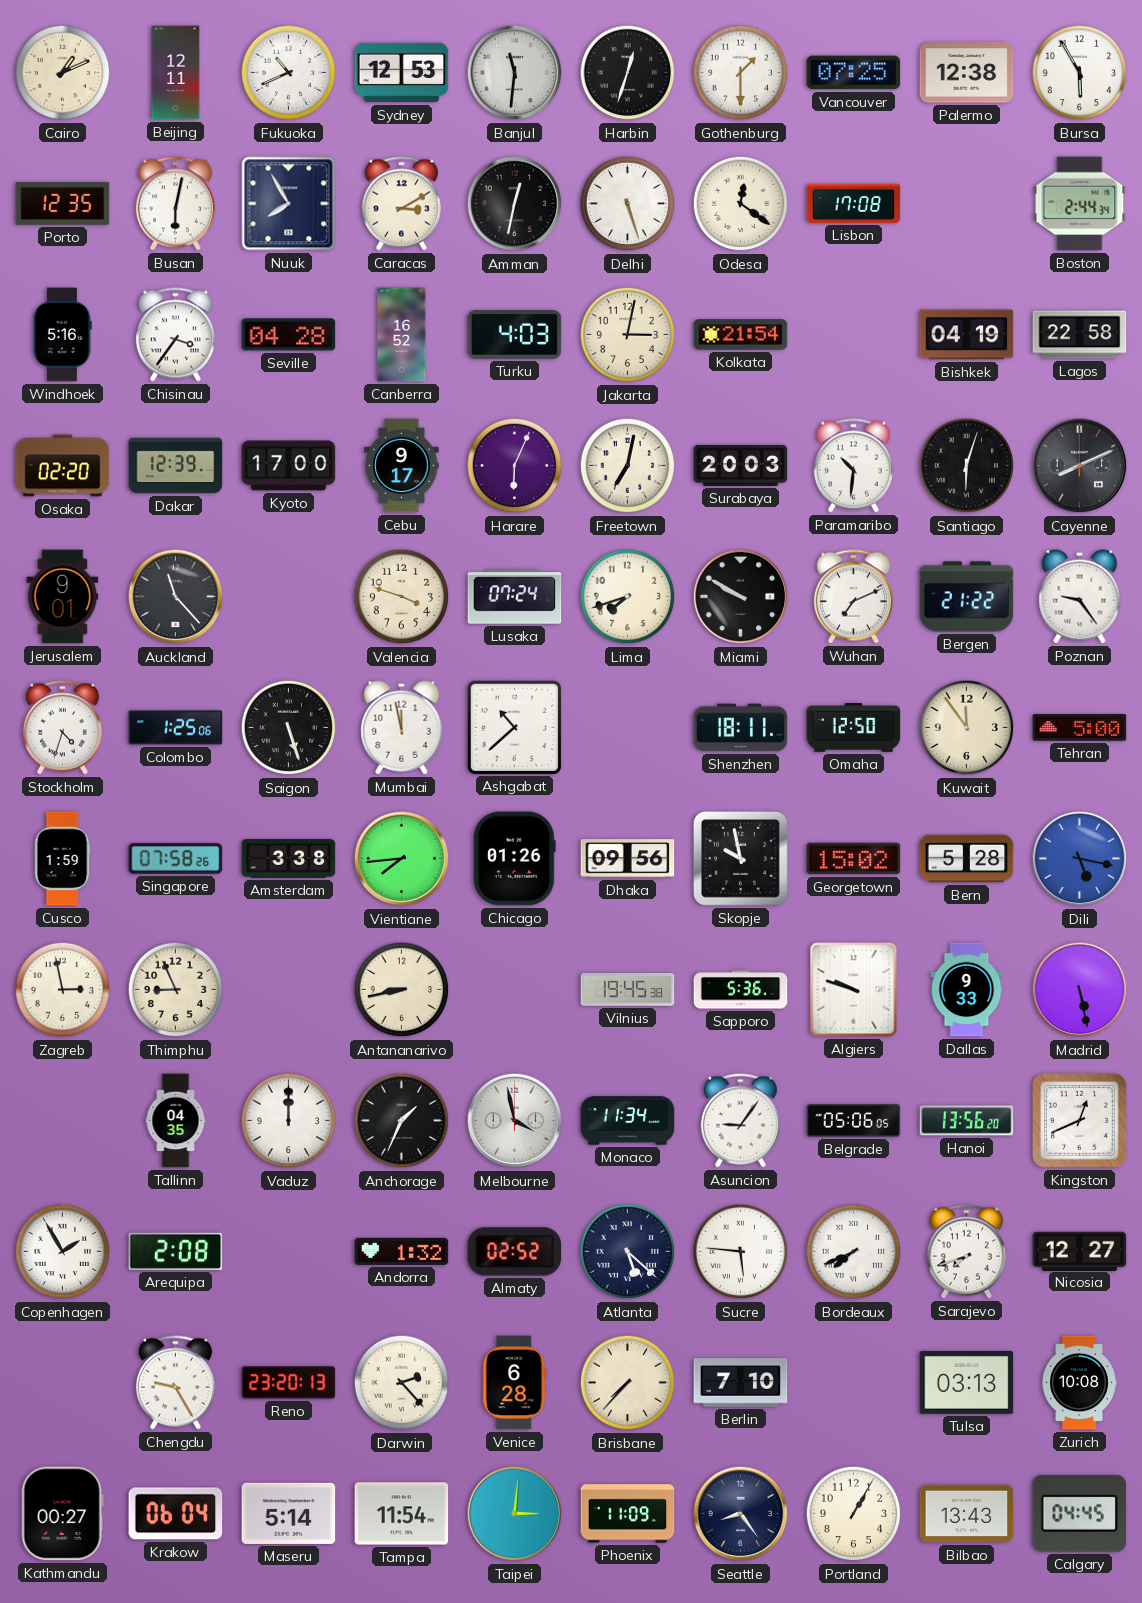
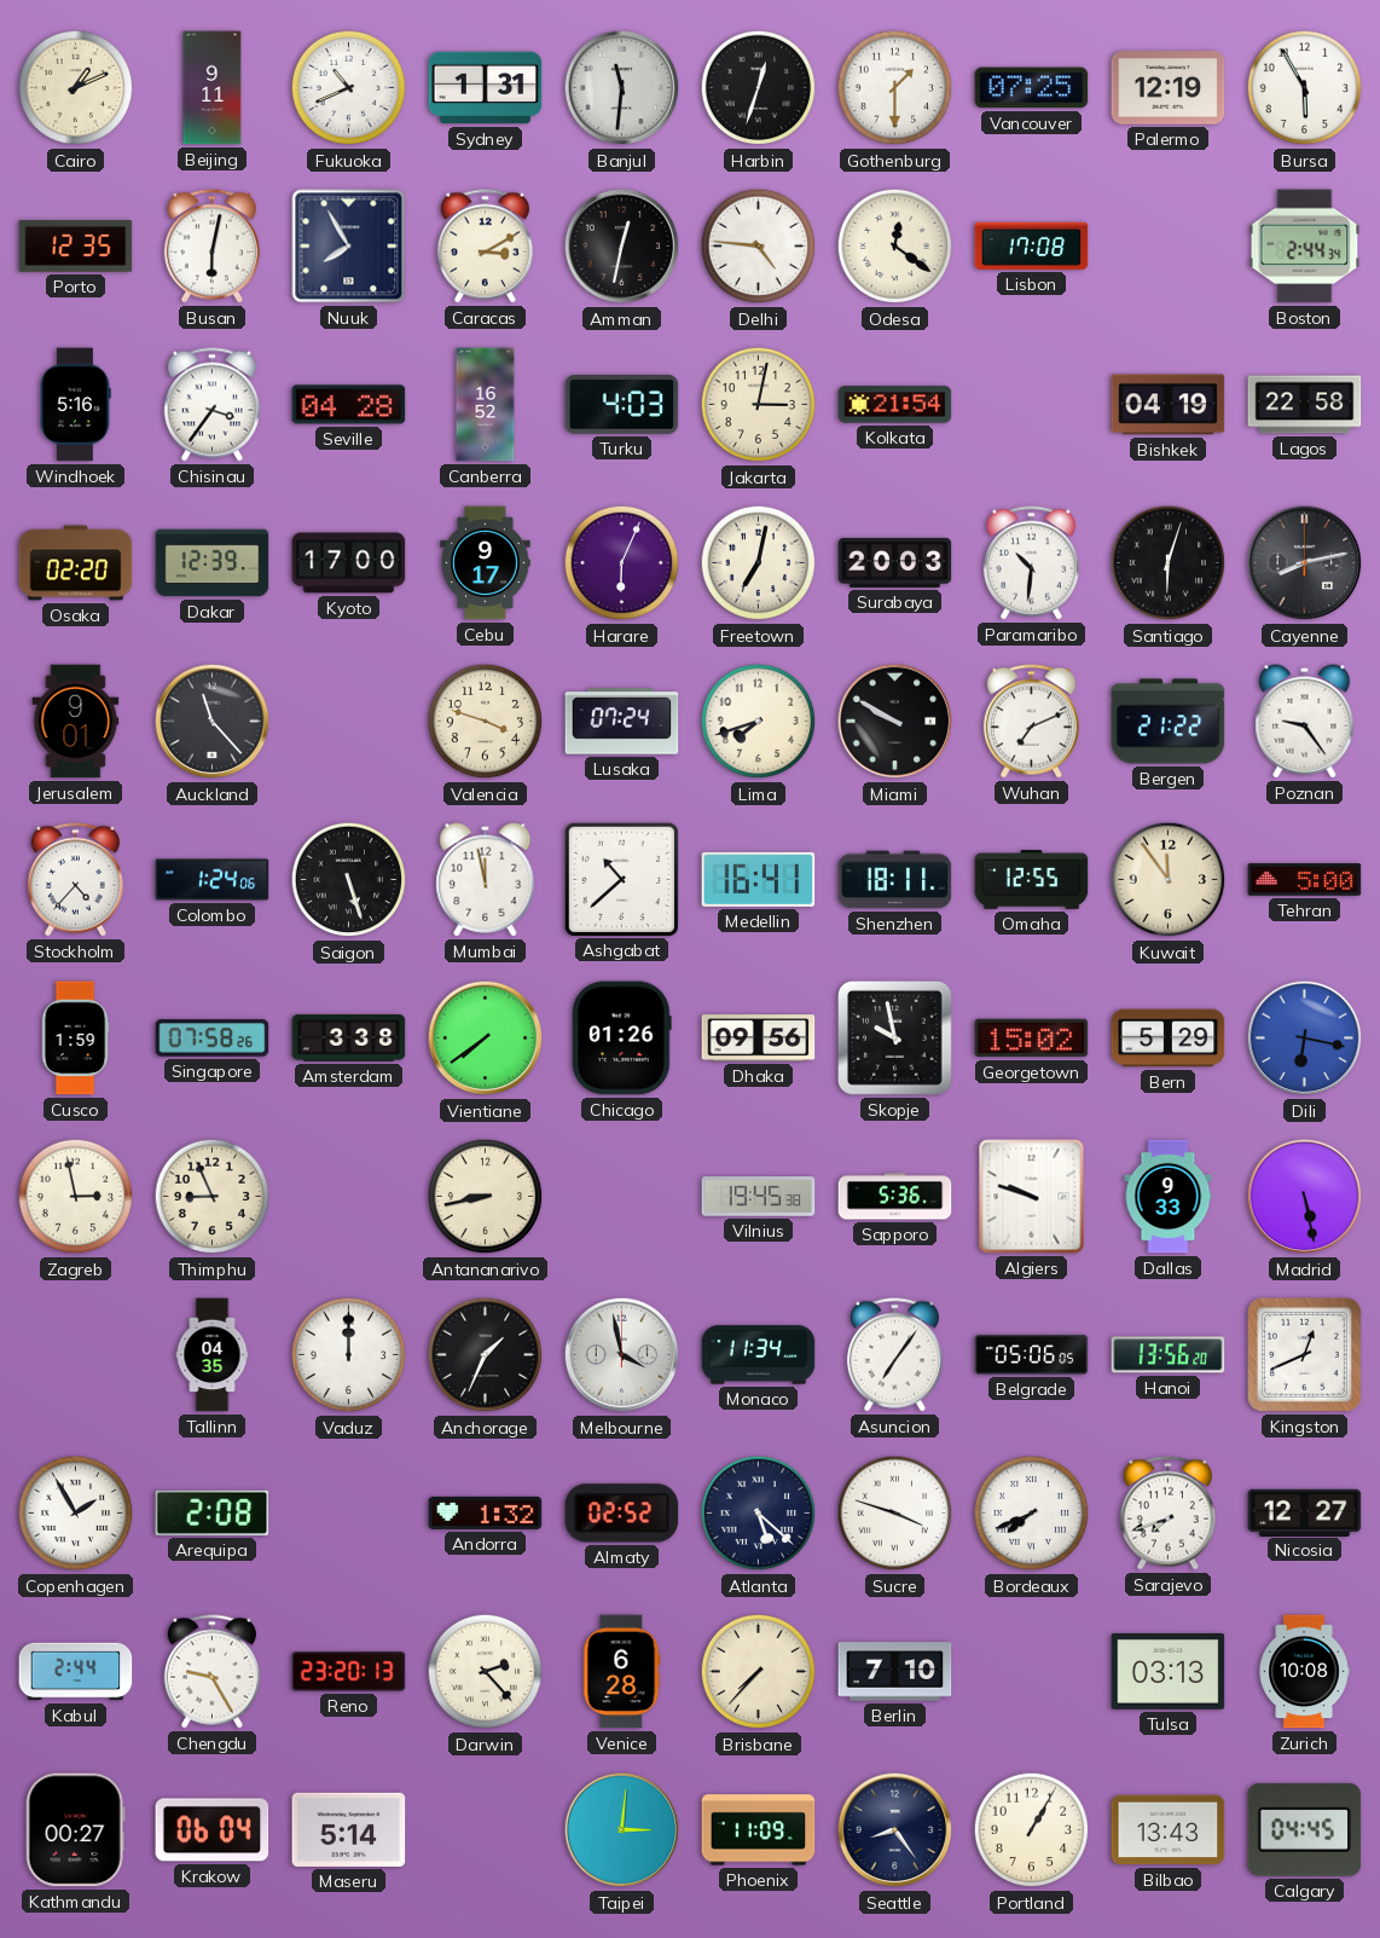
Beijing: 12:11 -> 9:11
Sydney: 12:53 -> 1:31
Palermo: 12:38 -> 12:19
Delhi: 5:27 -> 4:46
Cayenne: 8:11 -> 8:13
Stockholm: 4:33 -> 4:37
Colombo: 1:25 -> 1:24
Medellin: none -> 16:41
Omaha: 12:50 -> 12:55
Vientiane: 7:44 -> 7:39
Bern: 5:28 -> 5:29
Dili: 5:17 -> 6:17
Asuncion: 9:06 -> 7:06
Sucre: 5:46 -> 3:48
Kabul: none -> 2:44
Tampa: 11:54 -> none
